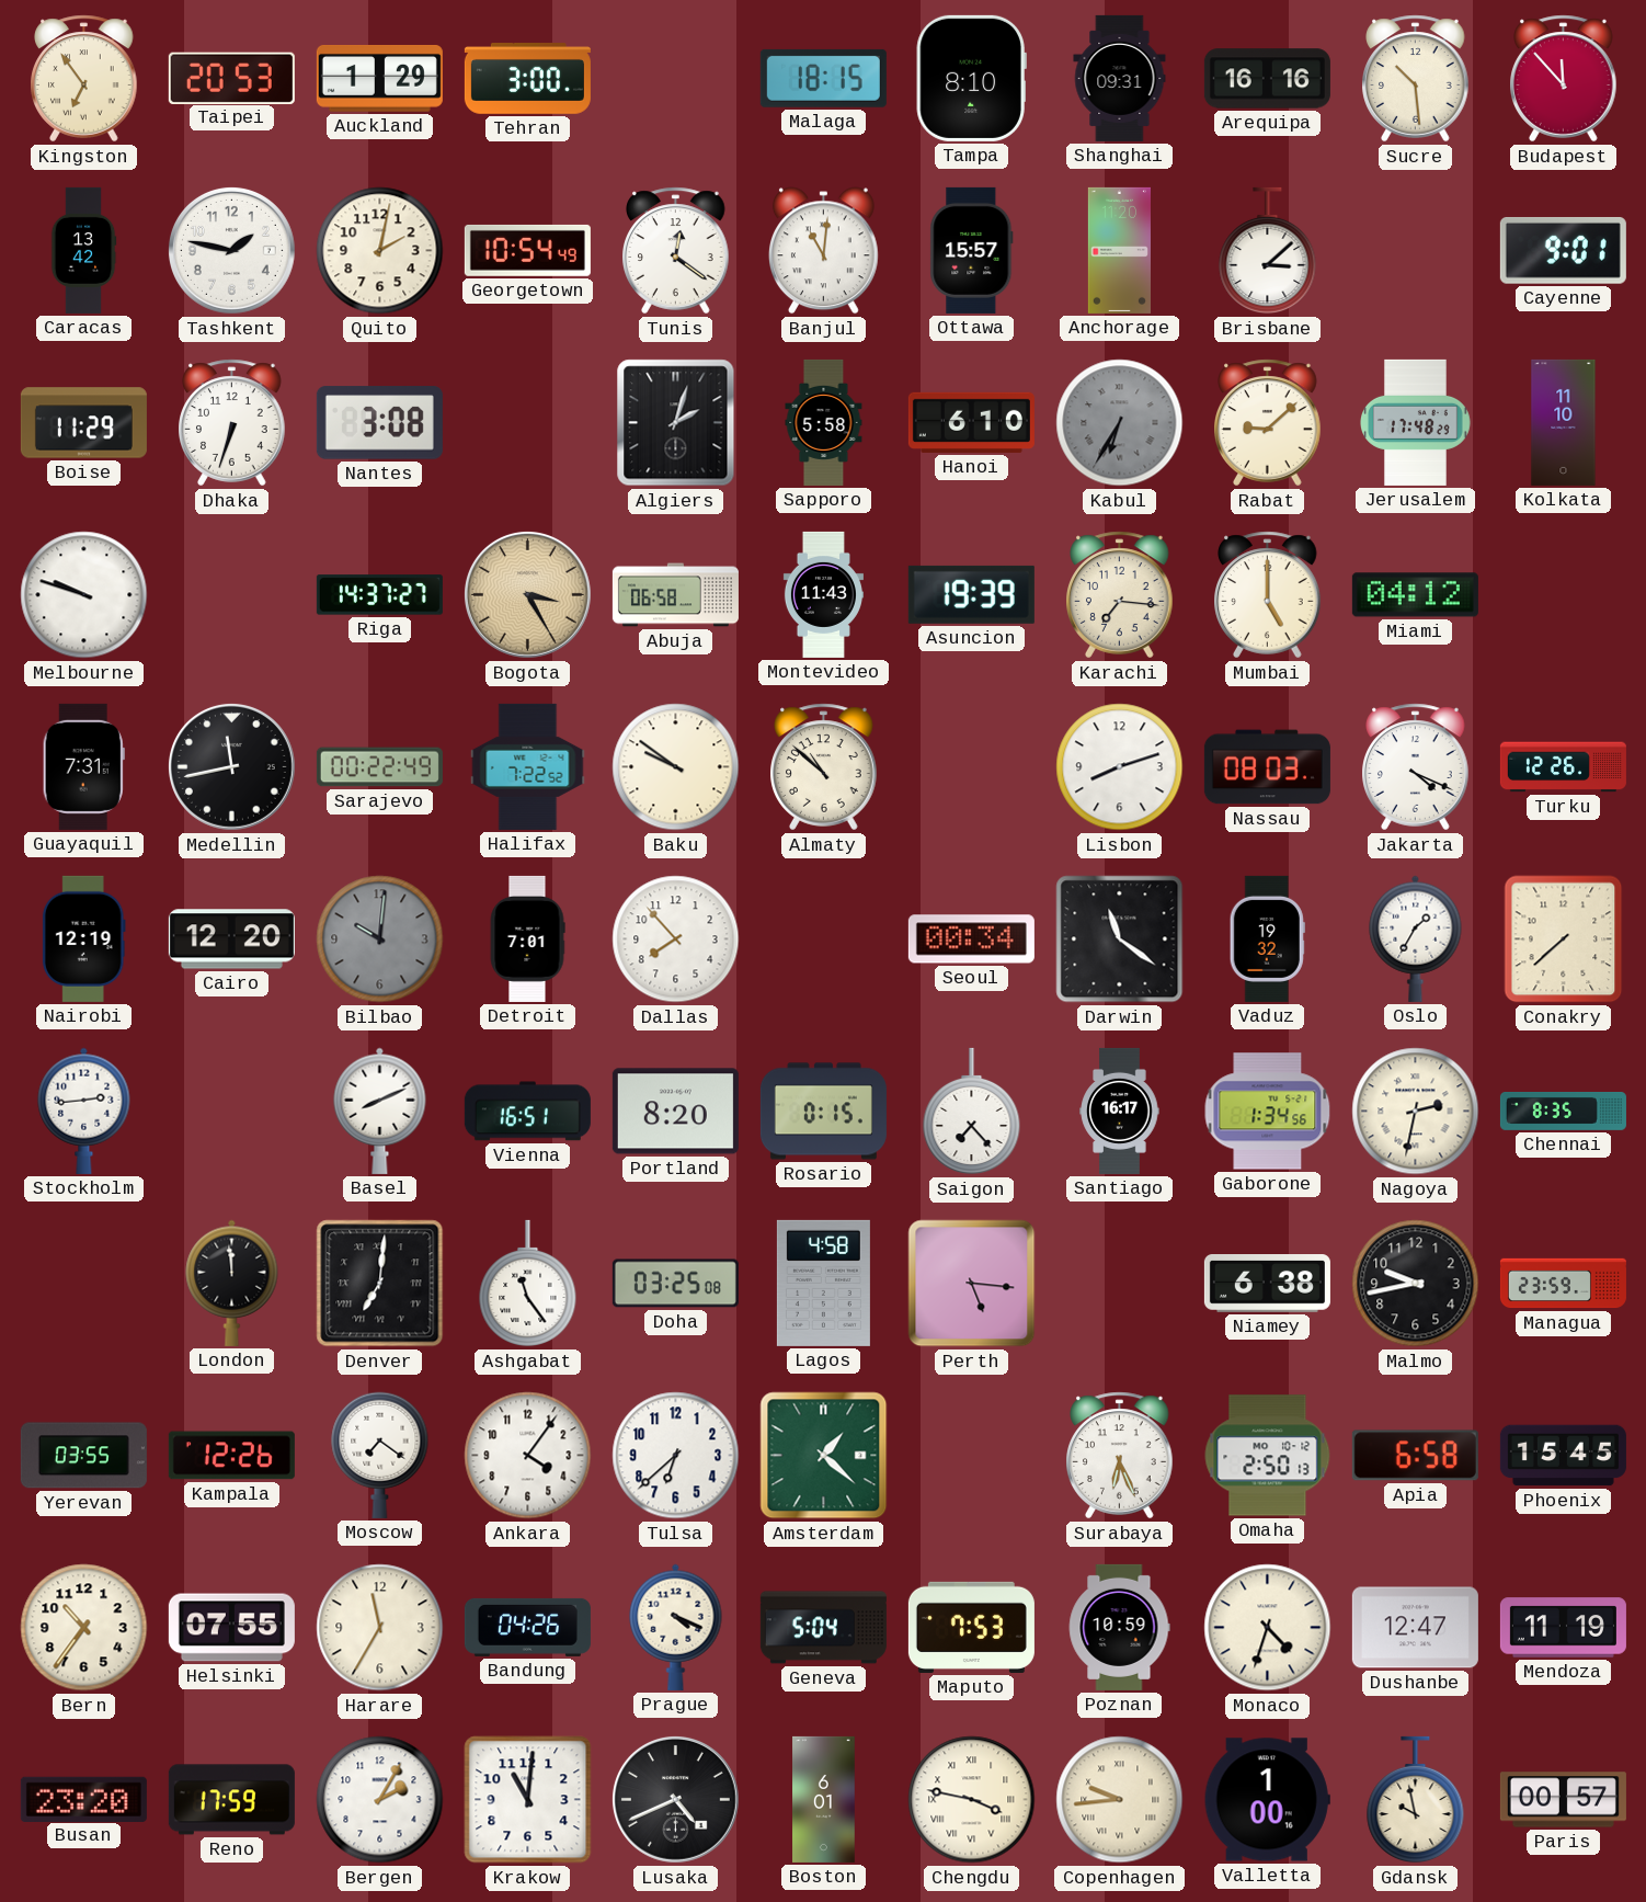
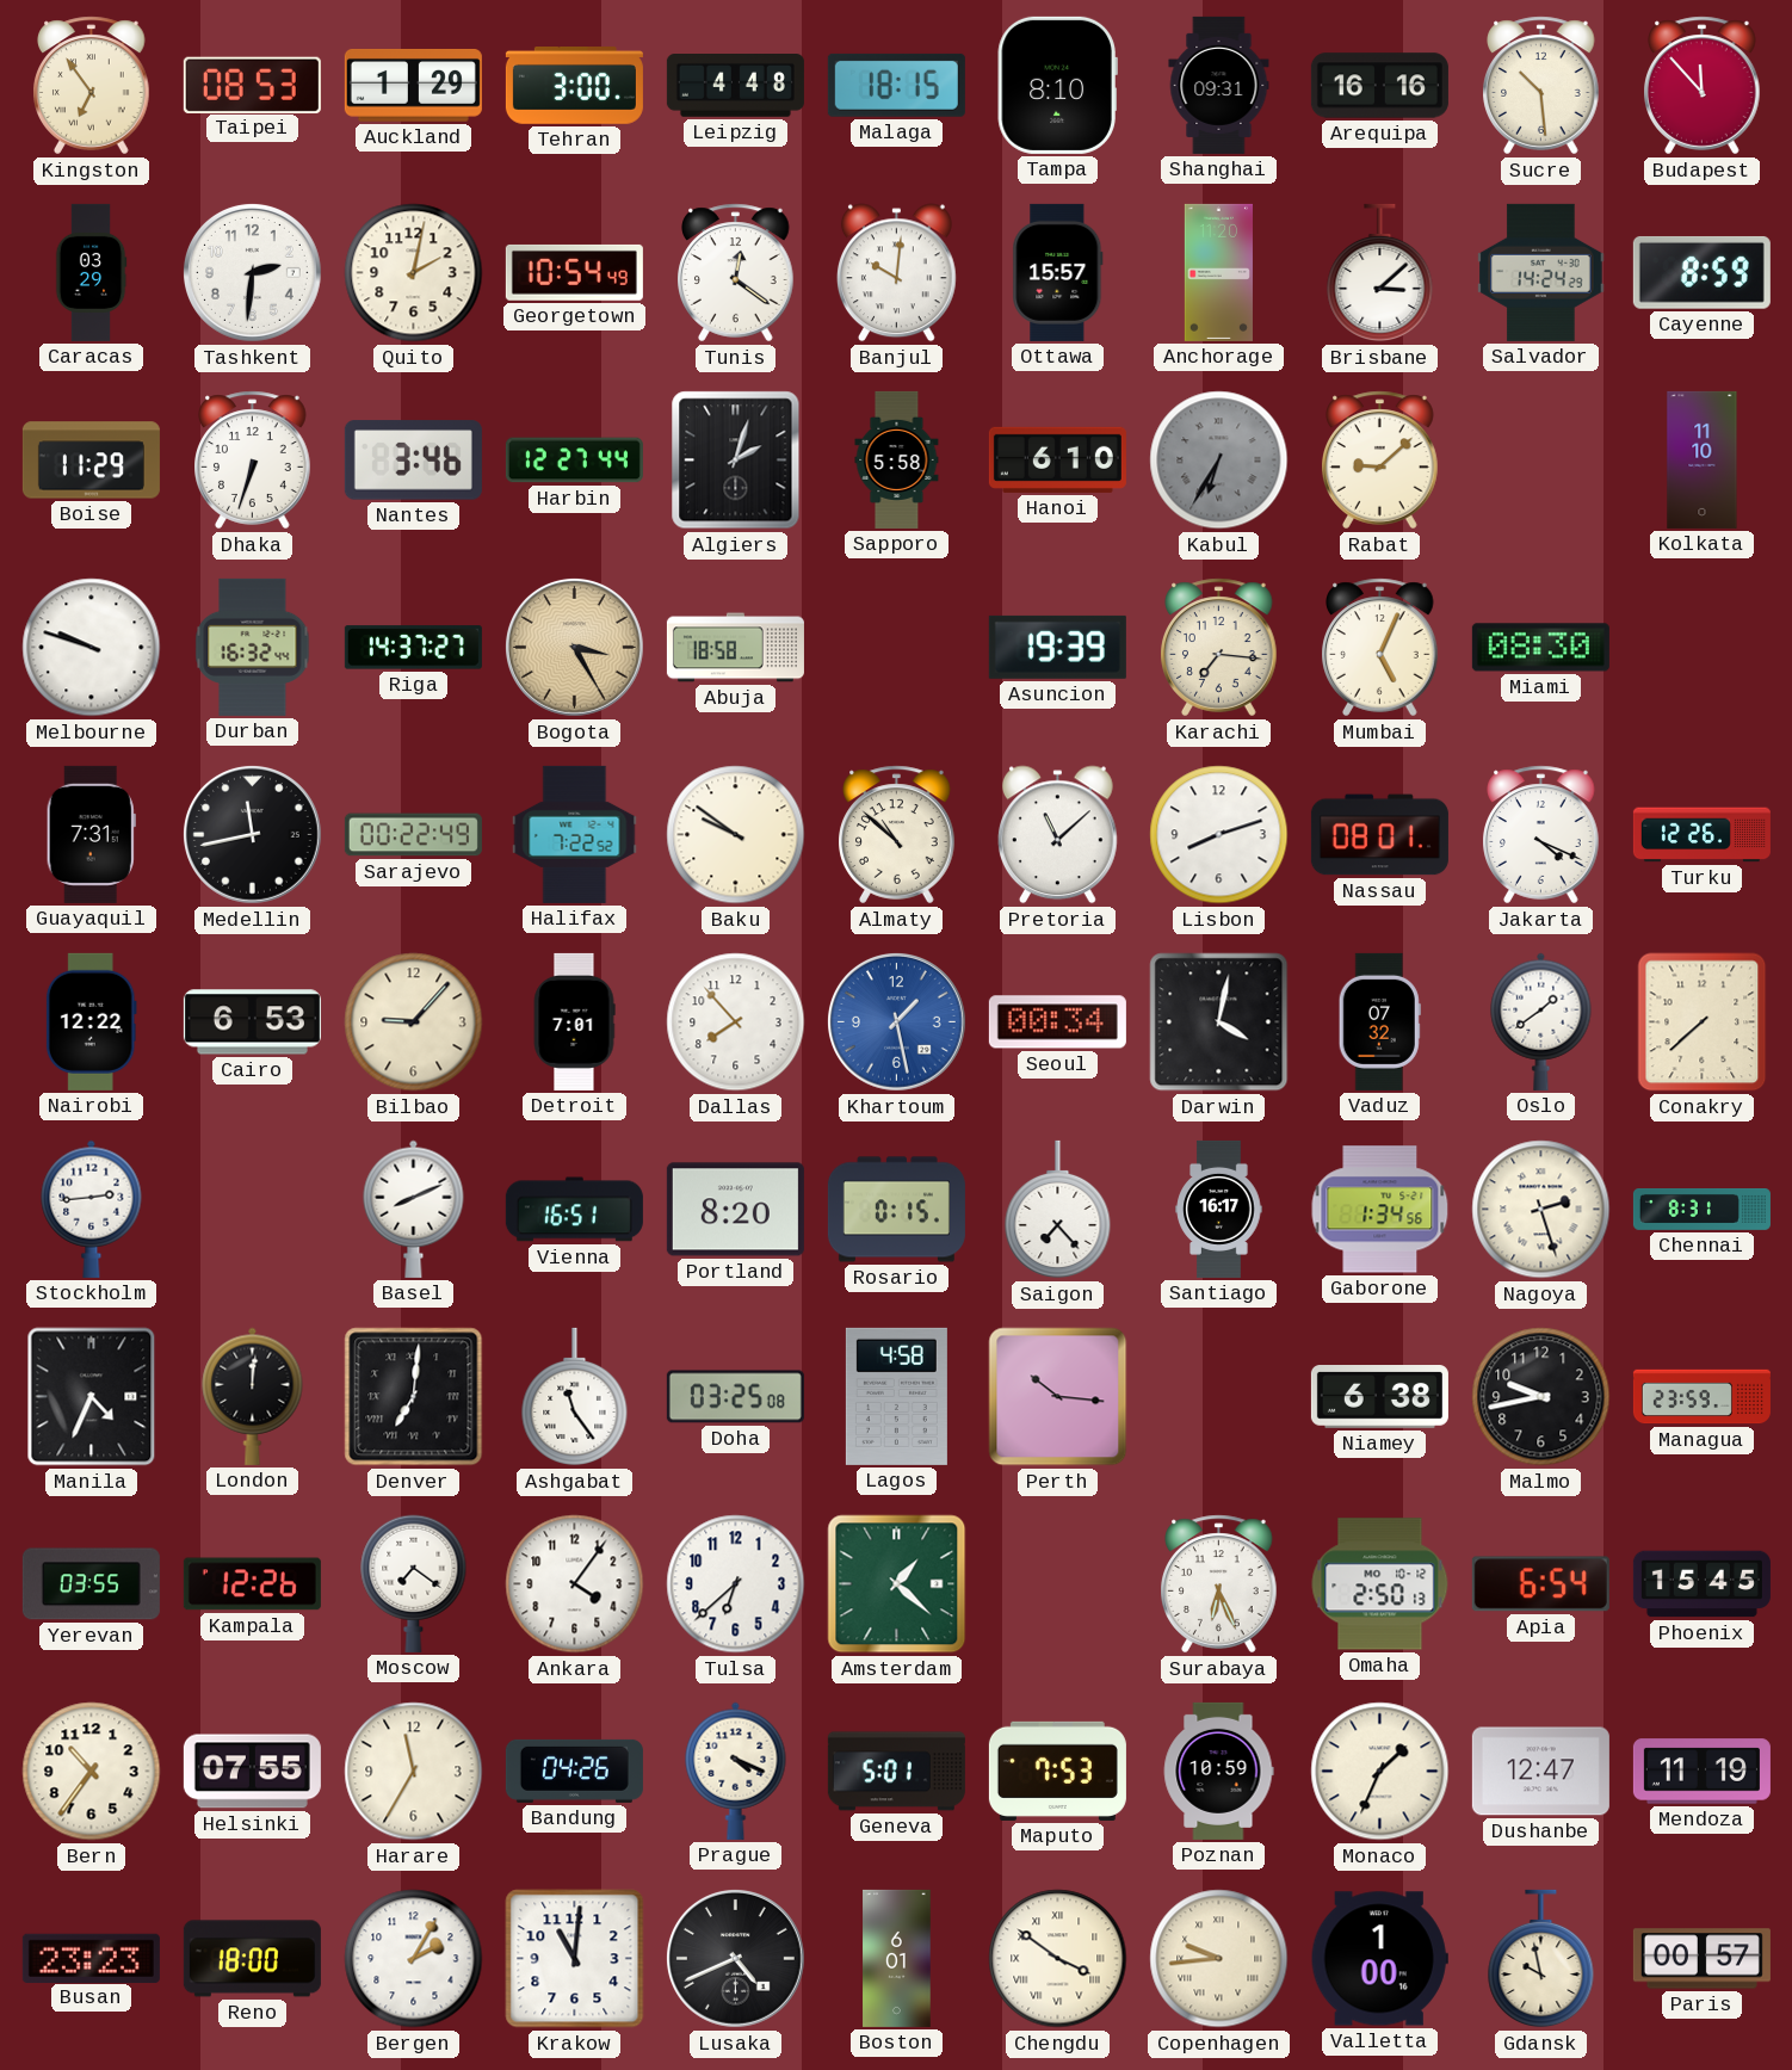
Taipei: 20:53 -> 08:53
Leipzig: none -> 4:48
Caracas: 13:42 -> 03:29
Tashkent: 1:47 -> 2:31
Banjul: 11:01 -> 10:01
Salvador: none -> 14:24
Cayenne: 9:01 -> 8:59
Nantes: 3:08 -> 3:46
Harbin: none -> 12:27
Jerusalem: 17:48 -> none
Durban: none -> 16:32
Abuja: 06:58 -> 18:58
Montevideo: 11:43 -> none
Mumbai: 5:00 -> 5:04
Miami: 04:12 -> 08:30
Pretoria: none -> 11:08
Nassau: 08:03 -> 08:01
Nairobi: 12:19 -> 12:22
Cairo: 12:20 -> 6:53
Bilbao: 10:01 -> 9:07
Bilbao dial: grey -> cream
Khartoum: none -> 1:28
Darwin: 11:21 -> 4:02
Vaduz: 19:32 -> 07:32
Oslo: 1:35 -> 1:39
Nagoya: 2:32 -> 2:27
Chennai: 8:35 -> 8:31
Manila: none -> 4:34
London: 11:59 -> 12:01
Perth: 5:16 -> 10:16
Apia: 6:58 -> 6:54
Geneva: 5:04 -> 5:01
Monaco: 4:33 -> 1:34
Busan: 23:20 -> 23:23
Reno: 17:59 -> 18:00
Chengdu: 3:47 -> 3:51
